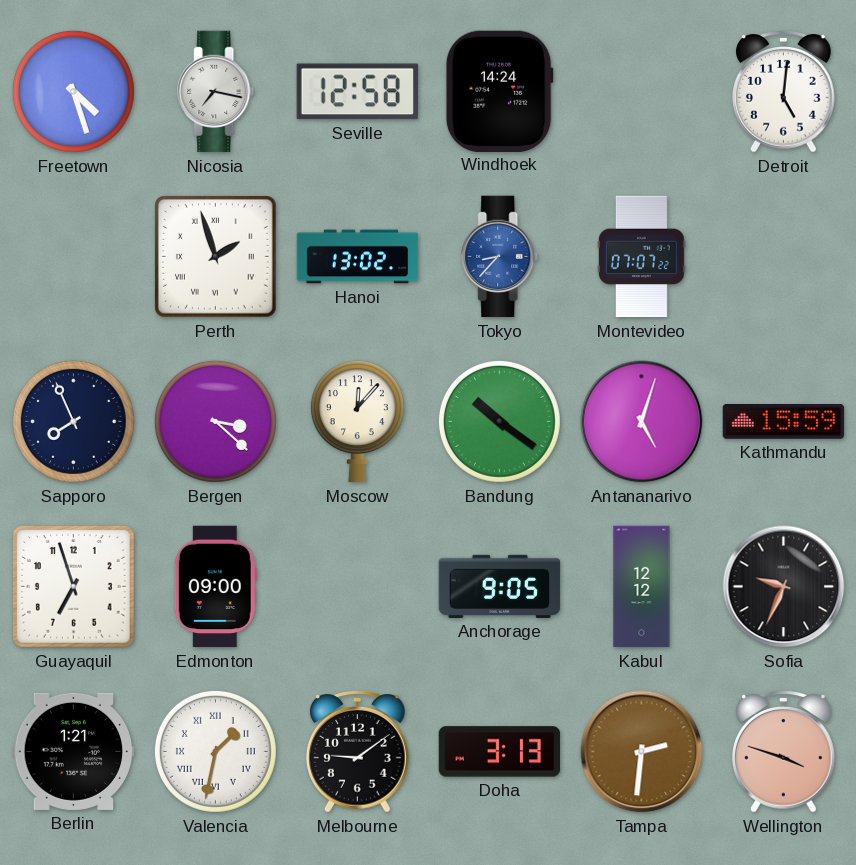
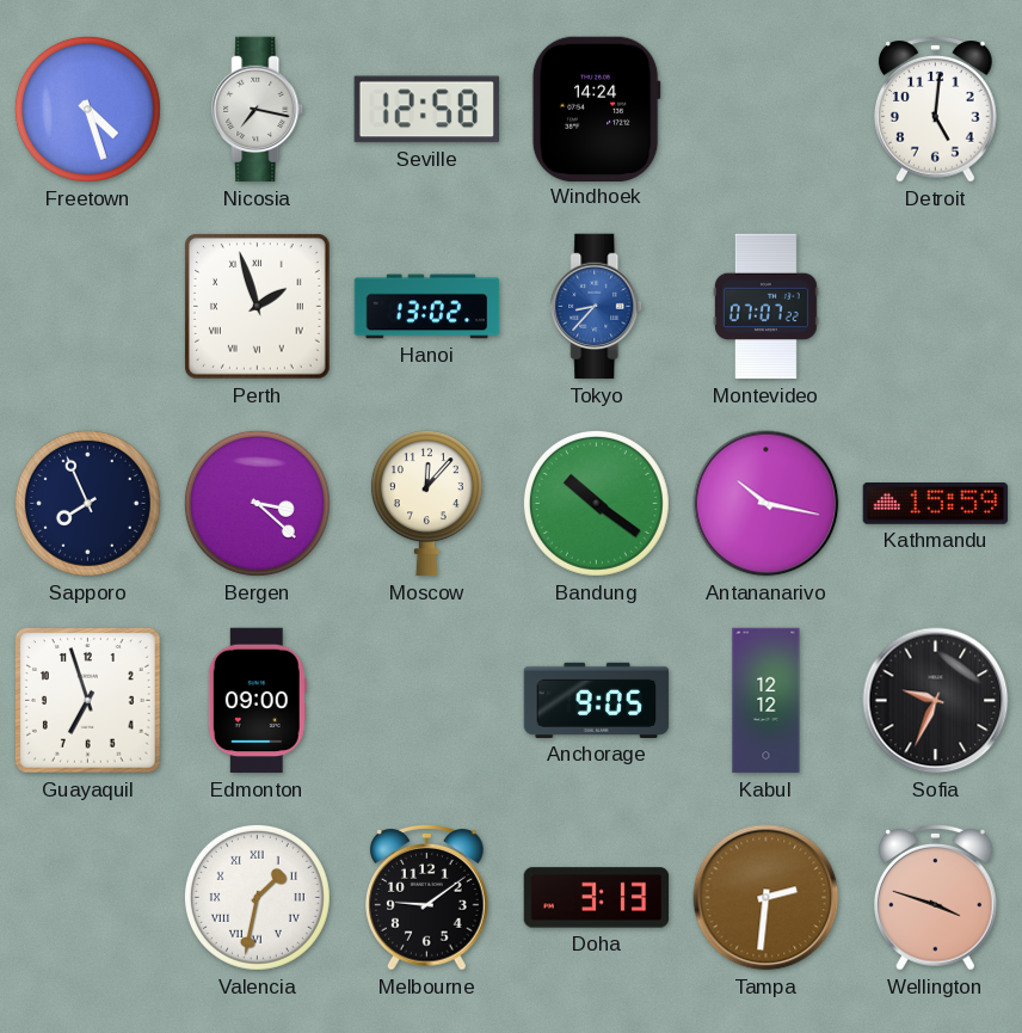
Antananarivo: 5:03 -> 10:17
Berlin: 1:21 -> none
